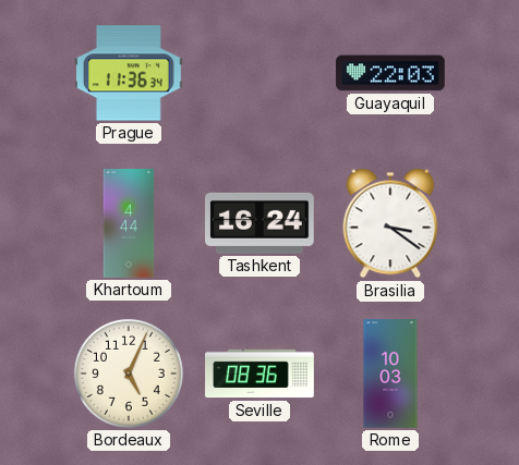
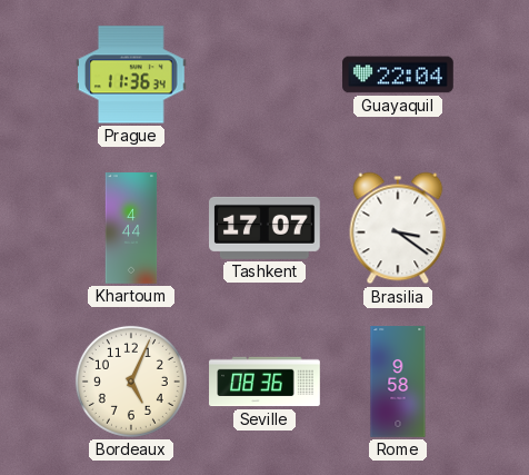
Guayaquil: 22:03 -> 22:04
Tashkent: 16:24 -> 17:07
Rome: 10:03 -> 9:58
